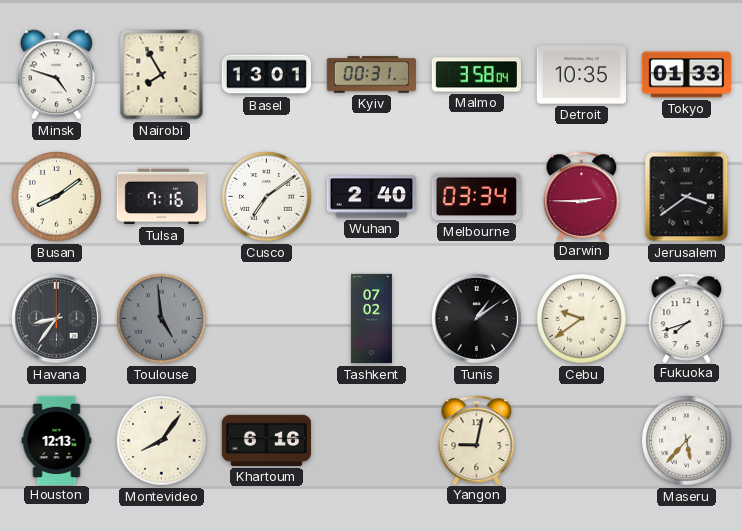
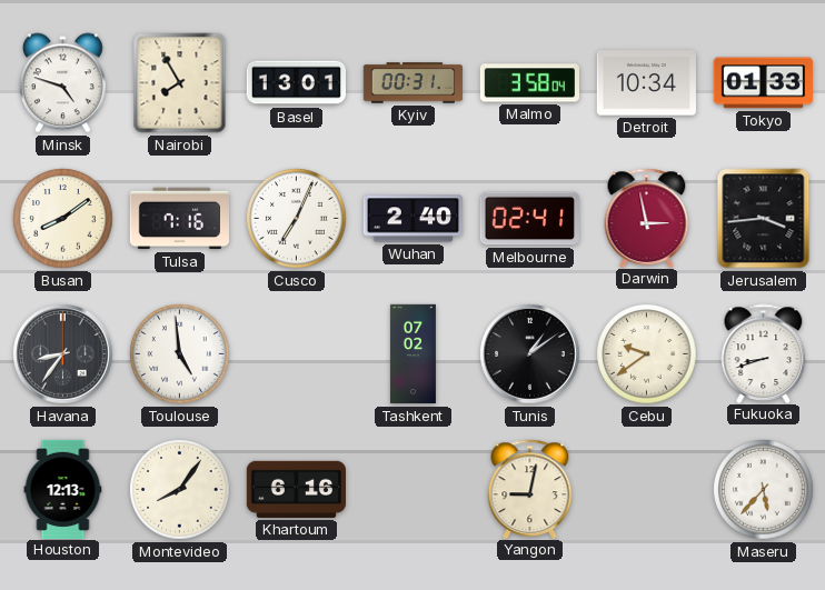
Detroit: 10:35 -> 10:34
Cusco: 7:09 -> 7:04
Melbourne: 03:34 -> 02:41
Darwin: 2:45 -> 2:58
Jerusalem: 3:39 -> 3:44
Toulouse dial: grey -> white
Fukuoka: 7:42 -> 8:42
